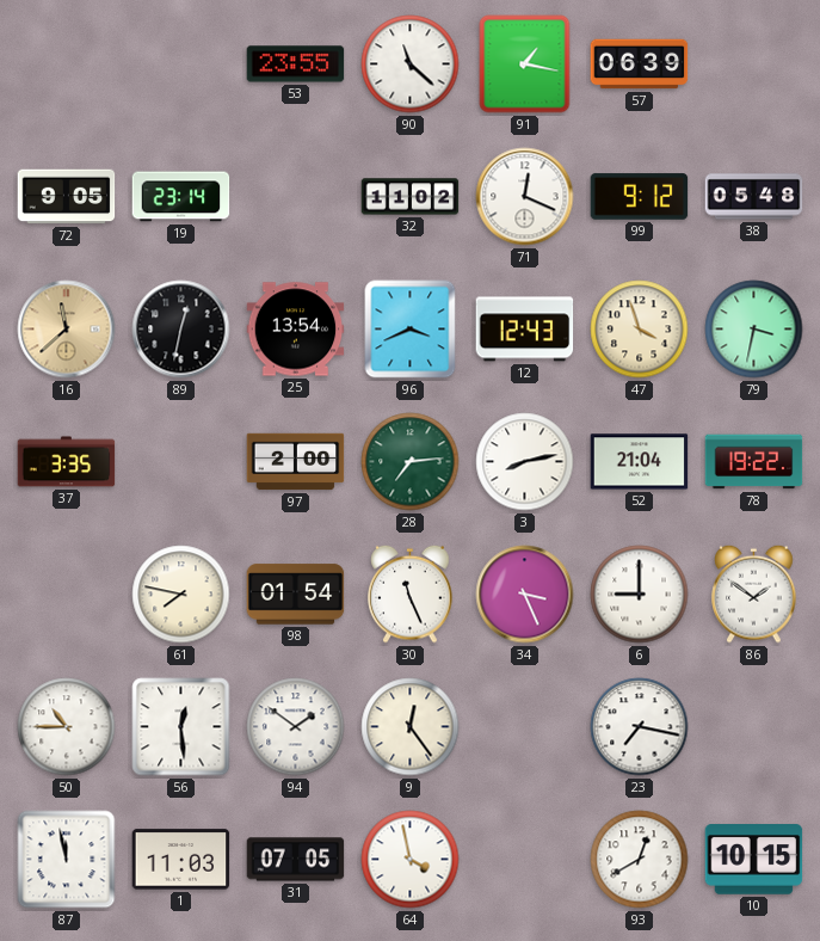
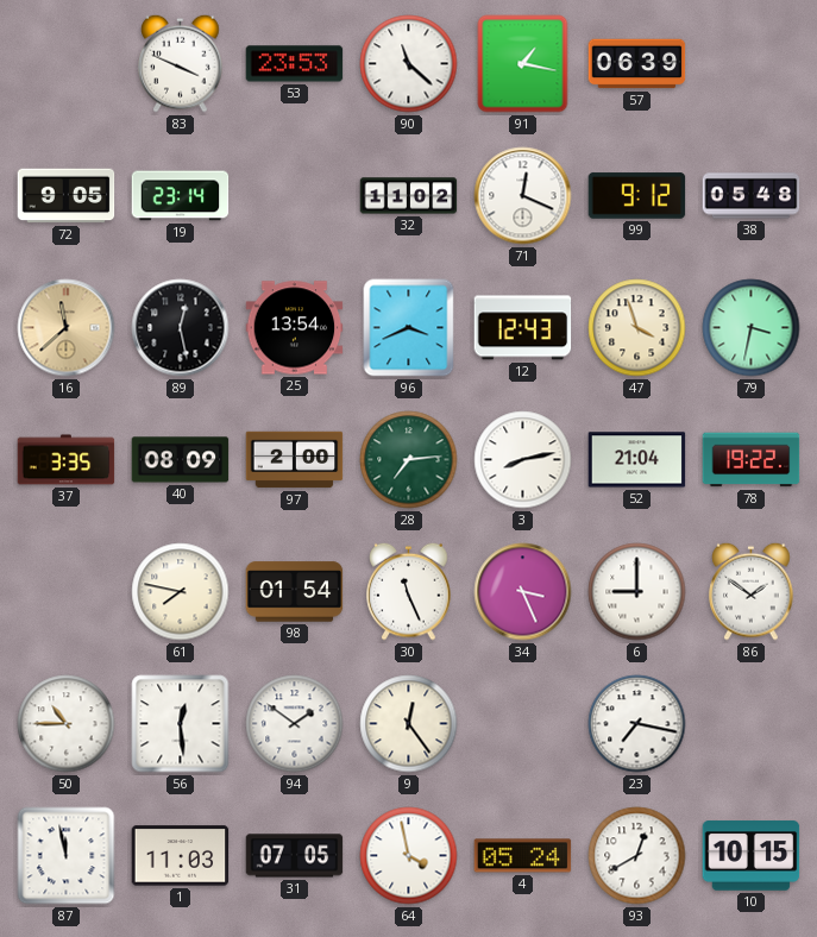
83: none -> 3:49
53: 23:55 -> 23:53
89: 12:32 -> 12:28
40: none -> 08:09
4: none -> 05:24
